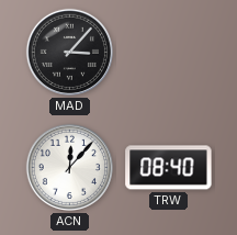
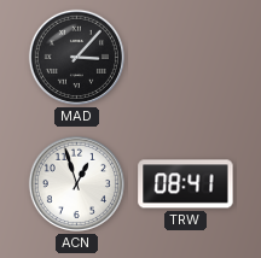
ACN: 12:07 -> 12:57
TRW: 08:40 -> 08:41
